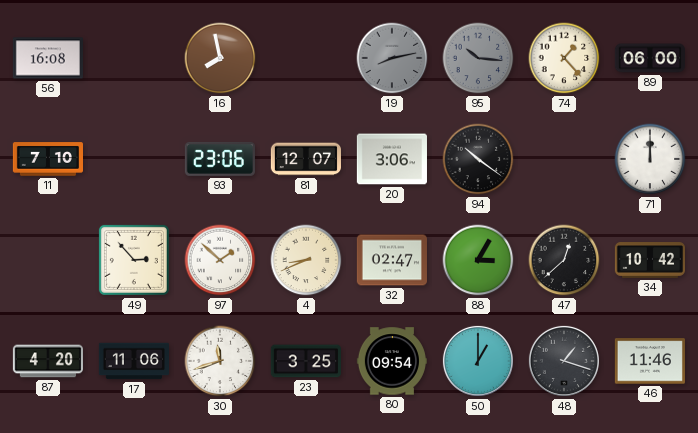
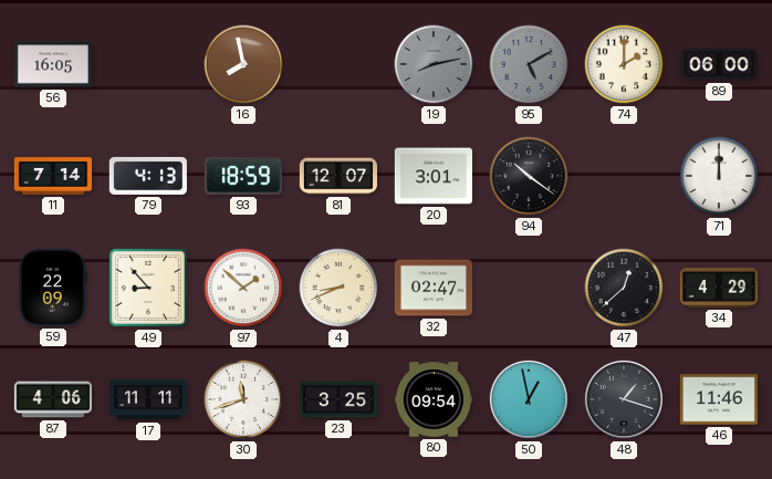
56: 16:08 -> 16:05
95: 10:16 -> 5:10
74: 1:23 -> 2:00
11: 7:10 -> 7:14
79: none -> 4:13
93: 23:06 -> 18:59
20: 3:06 -> 3:01
59: none -> 22:09
49: 2:53 -> 8:53
88: 3:05 -> none
34: 10:42 -> 4:29
87: 4:20 -> 4:06
17: 11:06 -> 11:11
50: 1:00 -> 12:58
